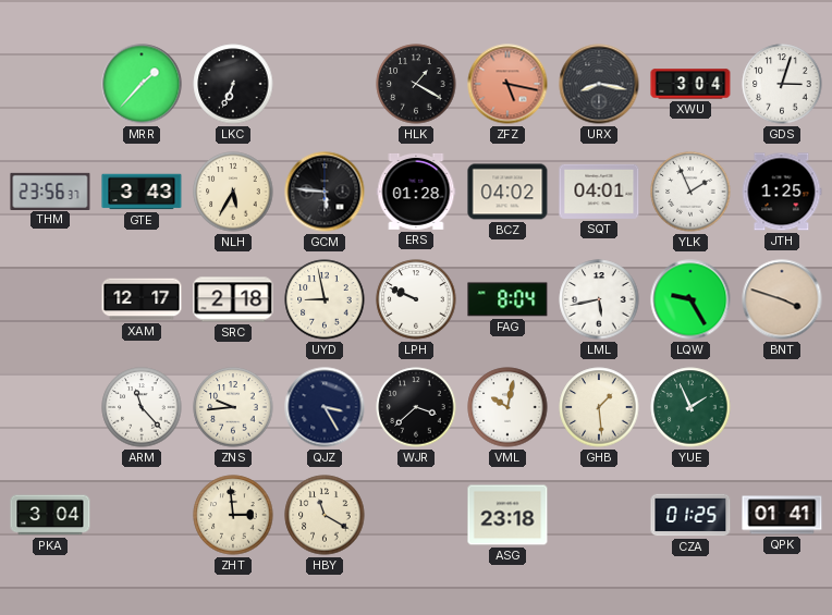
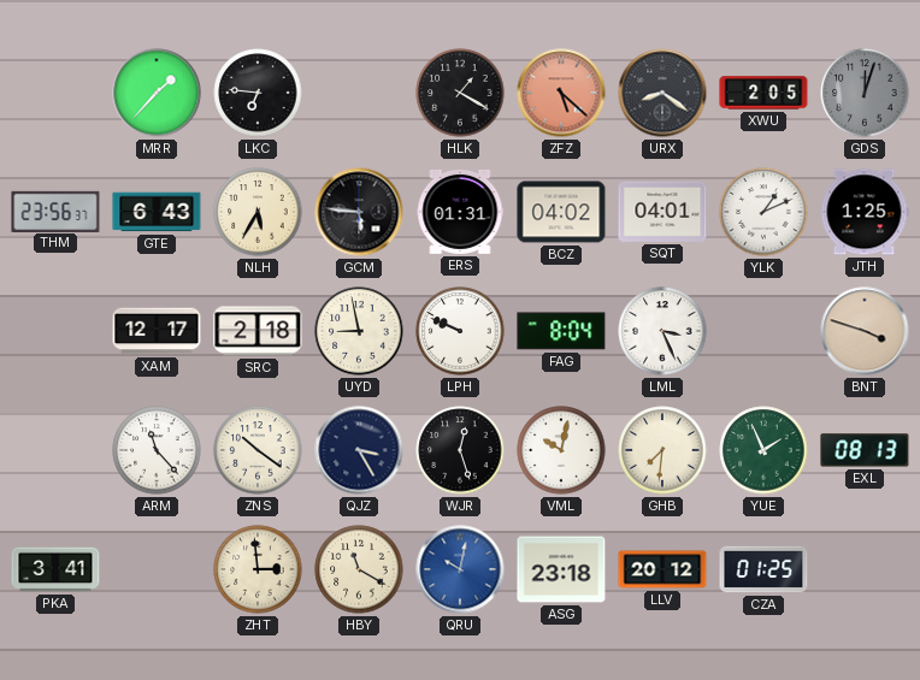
LKC: 6:34 -> 6:46
ZFZ: 5:17 -> 5:22
URX: 8:17 -> 8:21
XWU: 3:04 -> 2:05
GDS: 3:03 -> 12:03
GDS dial: white -> grey
GTE: 3:43 -> 6:43
ERS: 01:28 -> 01:31
YLK: 1:56 -> 1:11
LML: 5:43 -> 3:26
LQW: 9:25 -> none
ZNS: 9:44 -> 10:21
WJR: 3:38 -> 12:27
GHB: 1:29 -> 7:31
EXL: none -> 08:13
PKA: 3:04 -> 3:41
QRU: none -> 10:02
LLV: none -> 20:12
QPK: 01:41 -> none
